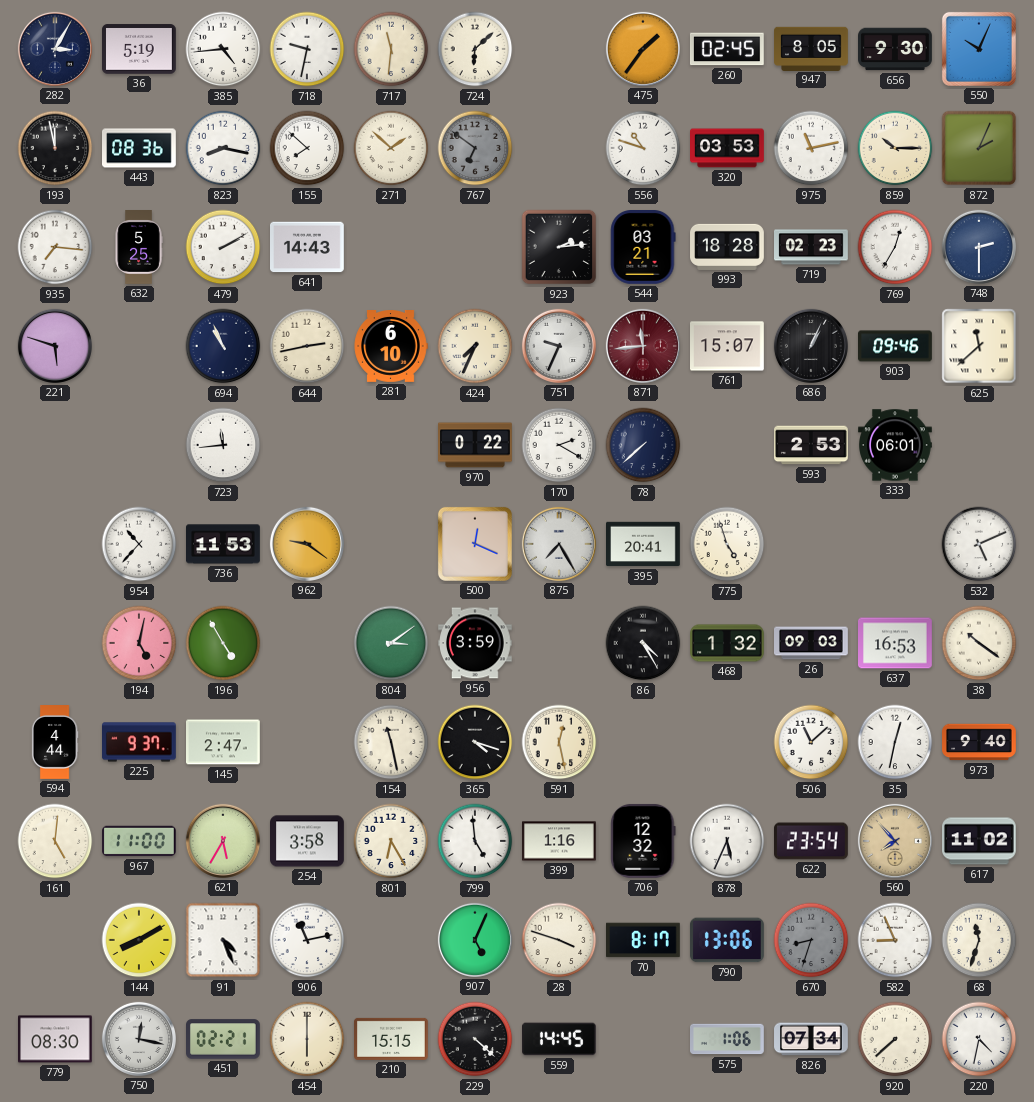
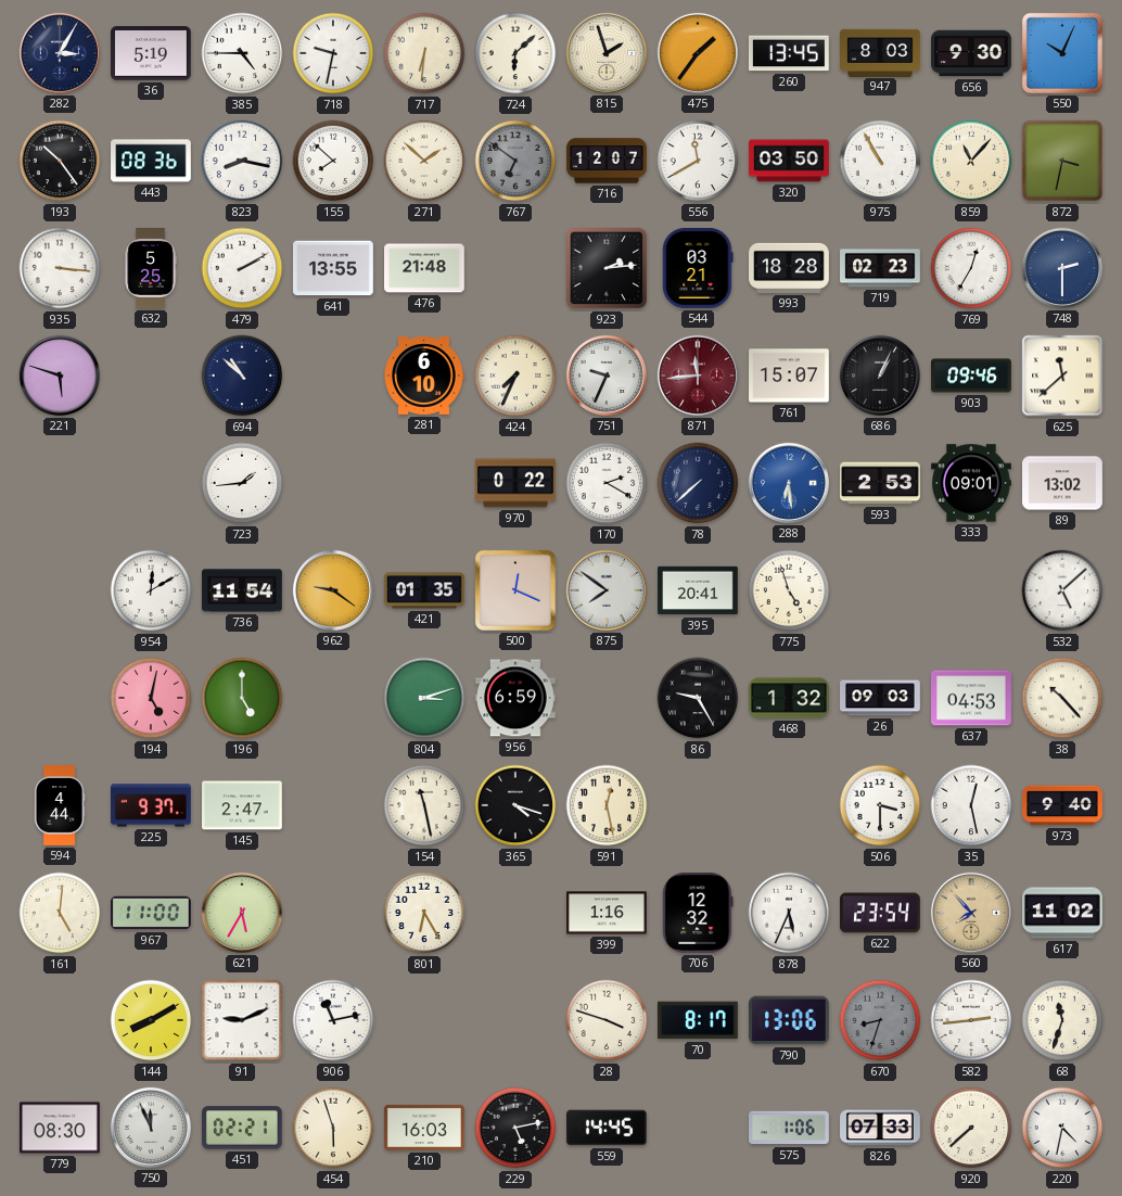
385: 4:44 -> 4:45
717: 11:31 -> 6:31
815: none -> 1:57
260: 02:45 -> 13:45
947: 8:05 -> 8:03
193: 11:58 -> 10:24
716: none -> 12:07
556: 10:48 -> 11:40
320: 03:53 -> 03:50
975: 11:13 -> 10:55
859: 10:15 -> 11:07
872: 2:04 -> 3:32
935: 7:16 -> 3:16
641: 14:43 -> 13:55
476: none -> 21:48
694: 10:56 -> 10:52
644: 2:43 -> none
723: 11:44 -> 1:44
288: none -> 6:29
333: 06:01 -> 09:01
89: none -> 13:02
954: 10:37 -> 12:10
736: 11:53 -> 11:54
421: none -> 01:35
875: 7:25 -> 7:51
532: 5:11 -> 5:08
196: 4:55 -> 5:00
804: 3:09 -> 3:12
956: 3:59 -> 6:59
86: 4:25 -> 9:25
637: 16:53 -> 04:53
38: 10:21 -> 10:23
506: 11:08 -> 3:30
35: 12:32 -> 12:28
254: 3:58 -> none
799: 4:59 -> none
91: 4:26 -> 9:11
907: 5:04 -> none
582: 8:56 -> 2:44
750: 12:17 -> 11:56
454: 6:00 -> 5:57
210: 15:15 -> 16:03
229: 4:22 -> 5:13
826: 07:34 -> 07:33
